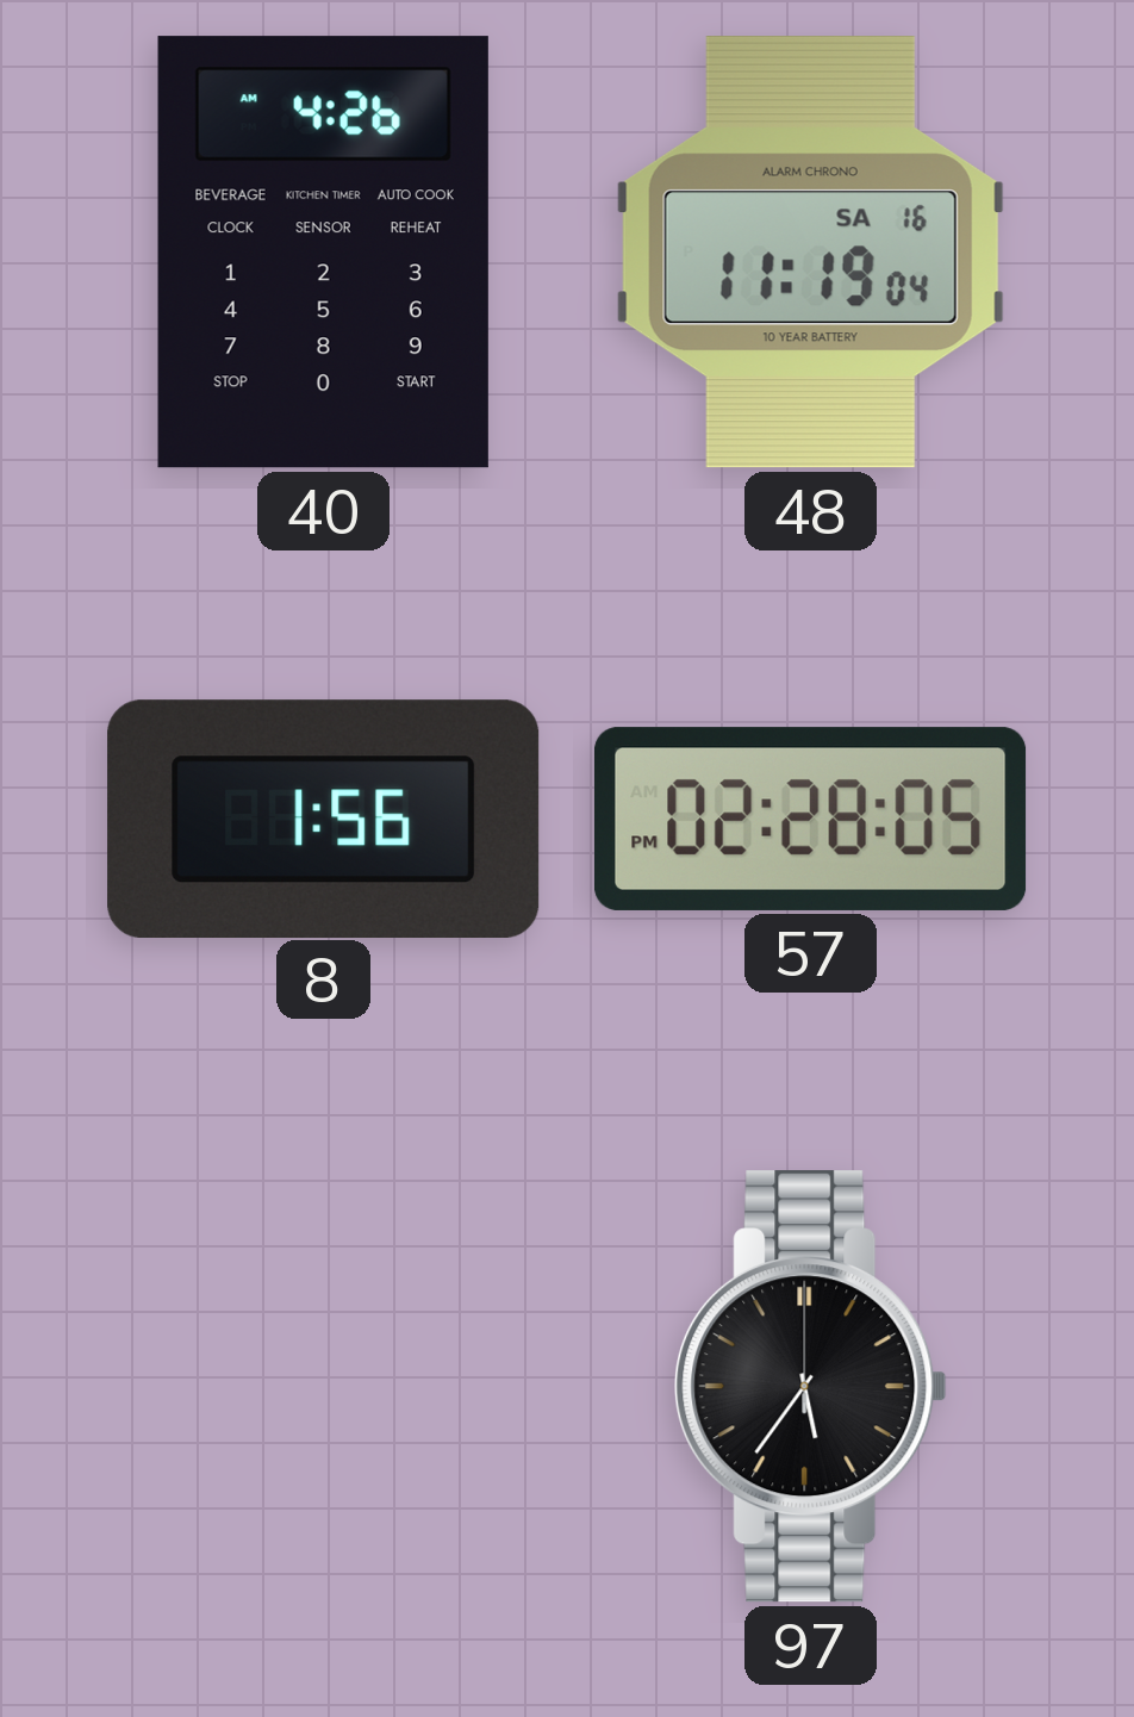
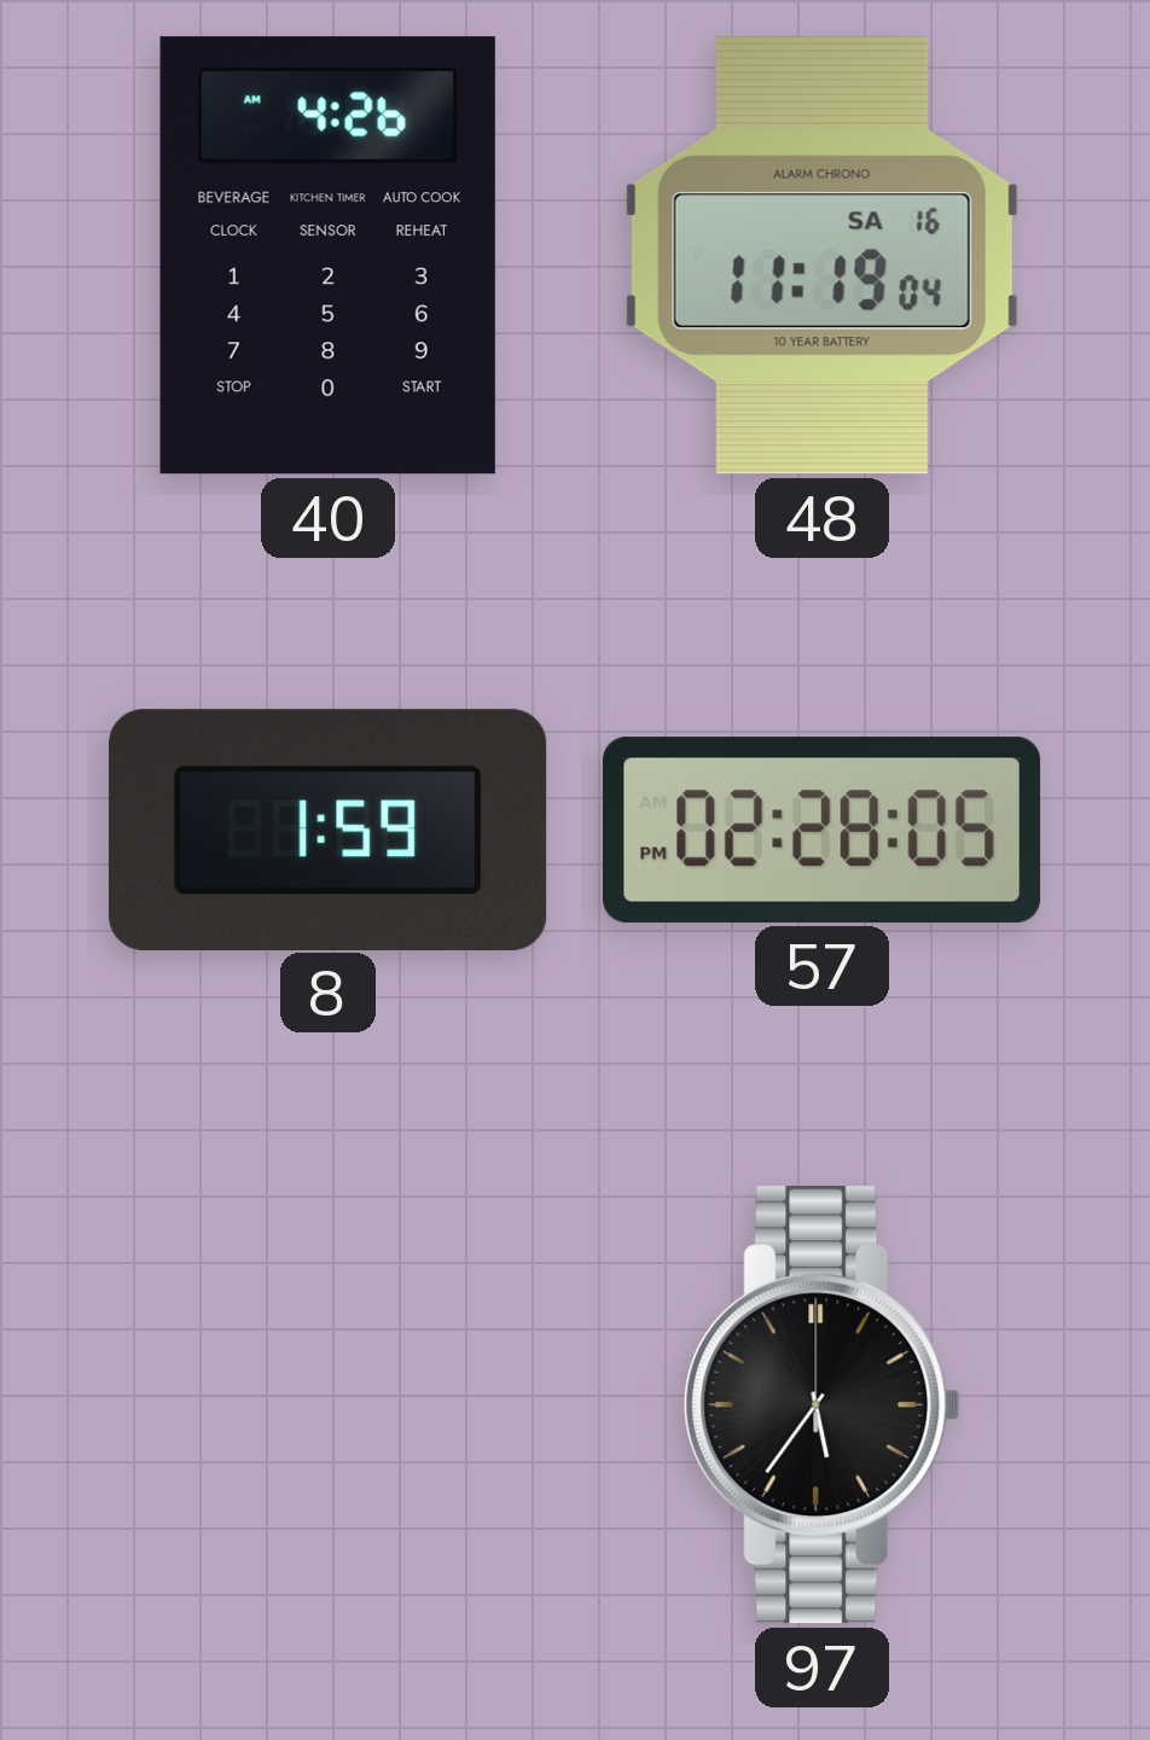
8: 1:56 -> 1:59
